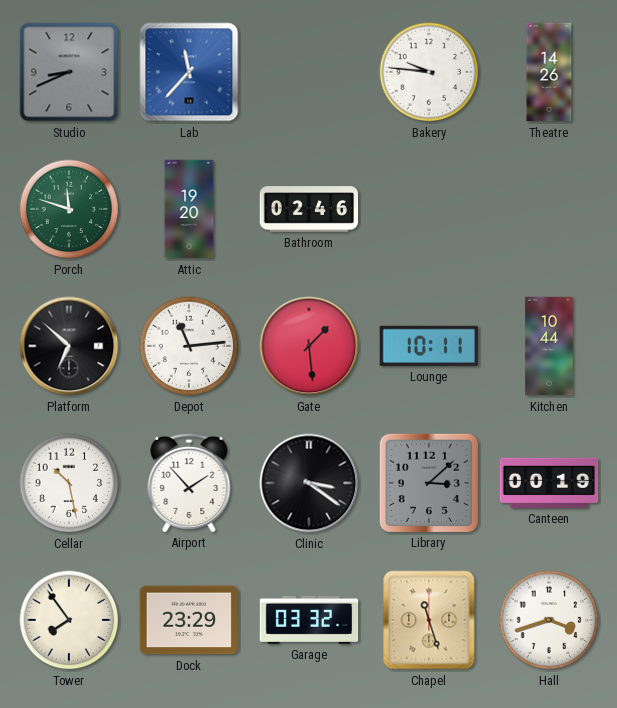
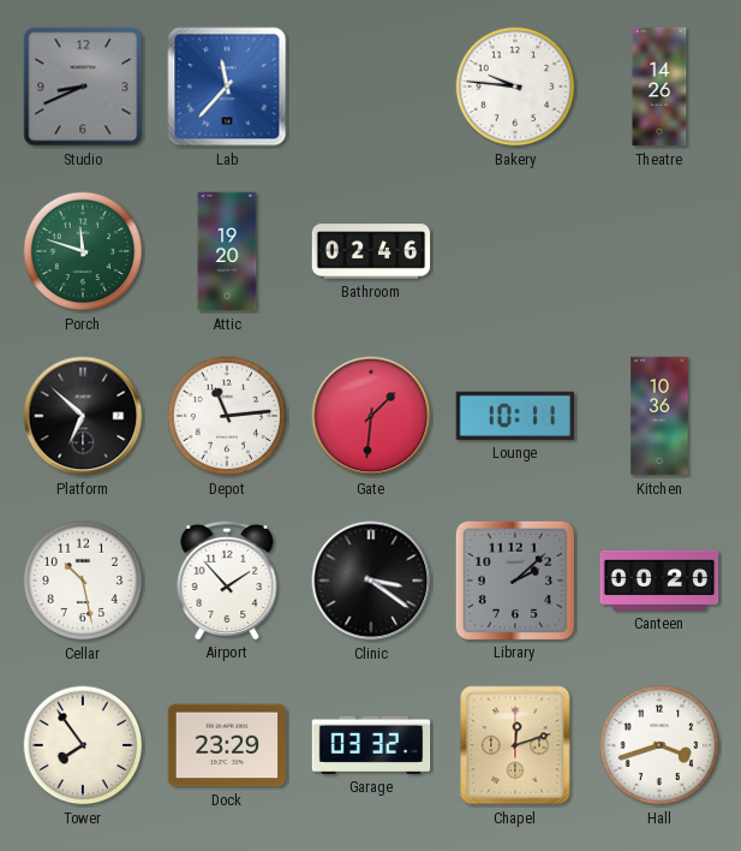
Gate: 1:29 -> 1:31
Kitchen: 10:44 -> 10:36
Library: 3:08 -> 2:08
Canteen: 00:19 -> 00:20
Chapel: 11:27 -> 12:12
